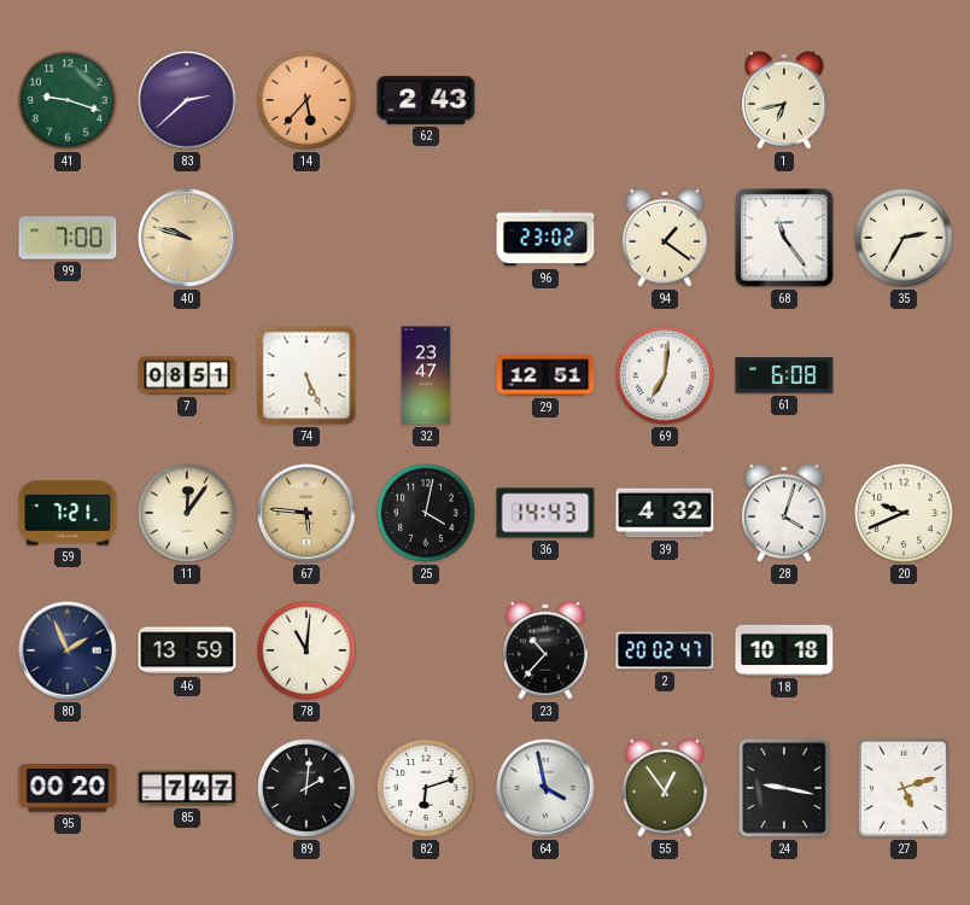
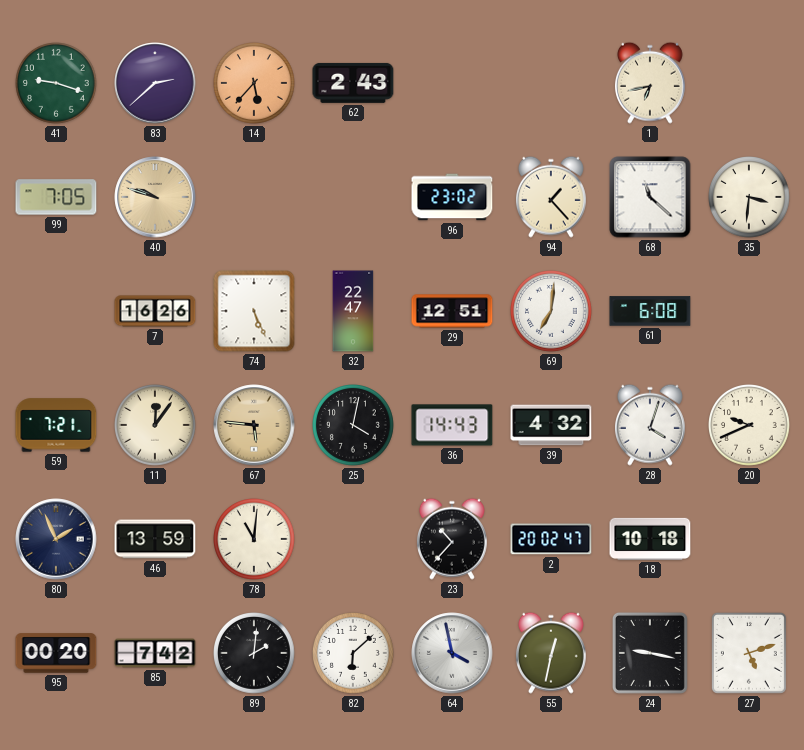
99: 7:00 -> 7:05
94: 1:21 -> 1:23
68: 11:24 -> 11:22
35: 2:35 -> 3:31
7: 08:51 -> 16:26
32: 23:47 -> 22:47
85: 7:47 -> 7:42
82: 6:12 -> 6:08
55: 12:54 -> 12:32
